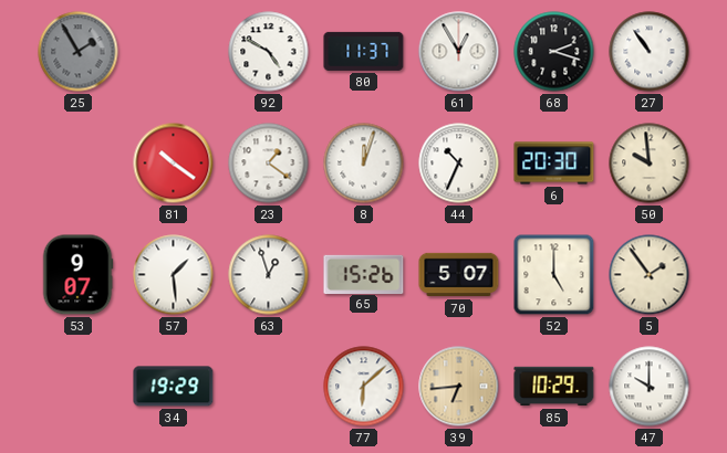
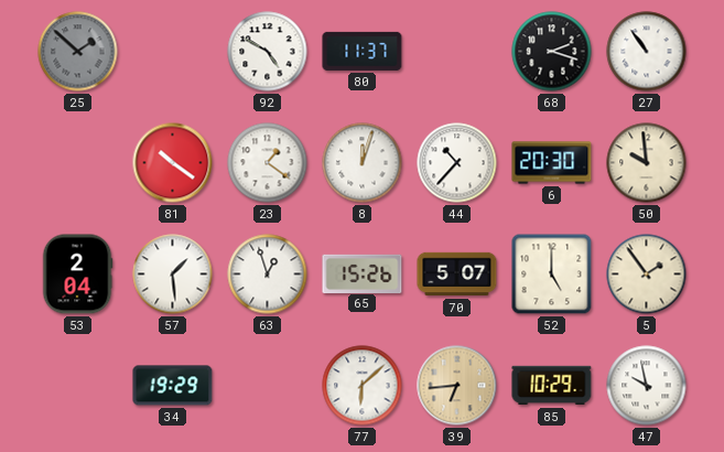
25: 1:55 -> 1:52
61: 12:55 -> none
44: 10:34 -> 10:37
53: 9:07 -> 2:04
47: 10:00 -> 9:58
